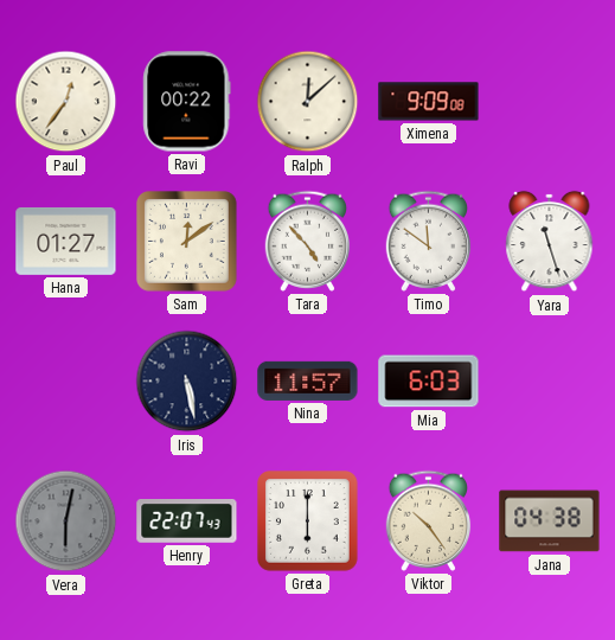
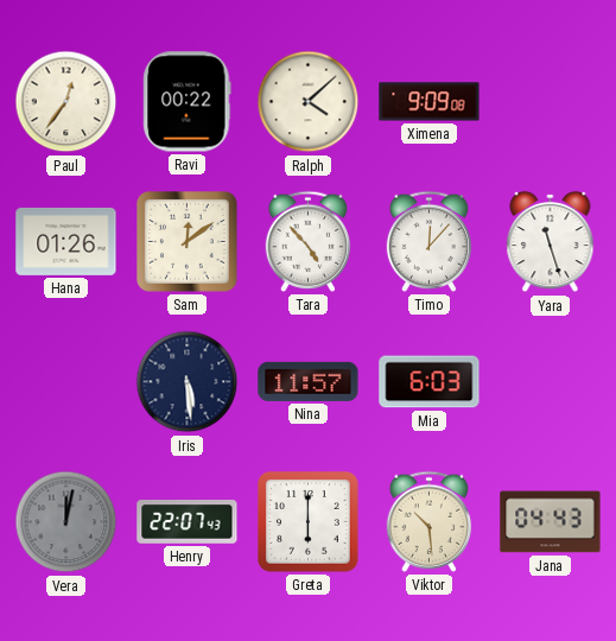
Ralph: 12:08 -> 4:08
Hana: 01:27 -> 01:26
Timo: 11:51 -> 12:07
Iris: 5:28 -> 5:29
Vera: 6:02 -> 12:02
Viktor: 10:24 -> 10:29
Jana: 04:38 -> 04:43
